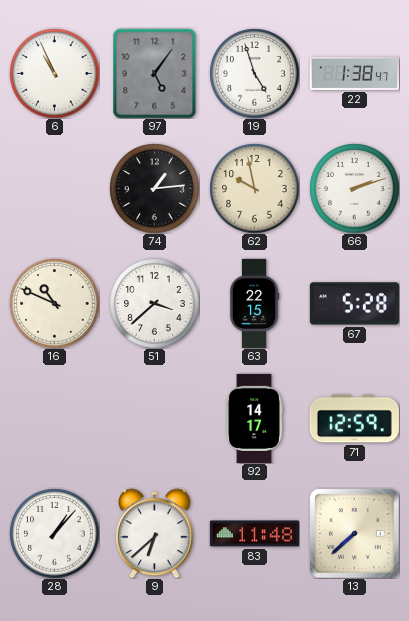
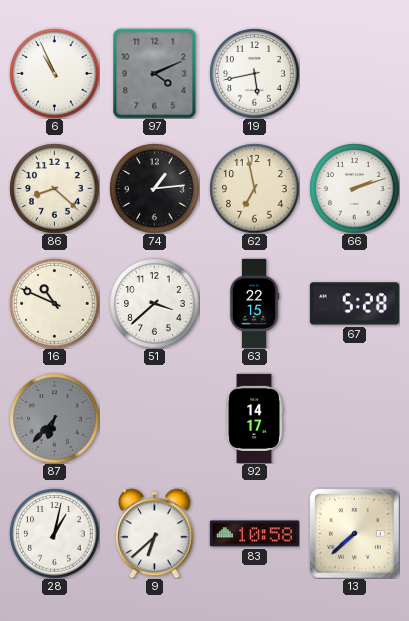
97: 5:06 -> 4:11
19: 4:57 -> 5:43
22: 1:38 -> none
86: none -> 8:22
62: 9:58 -> 6:58
87: none -> 6:37
71: 12:59 -> none
28: 1:07 -> 1:02
83: 11:48 -> 10:58
